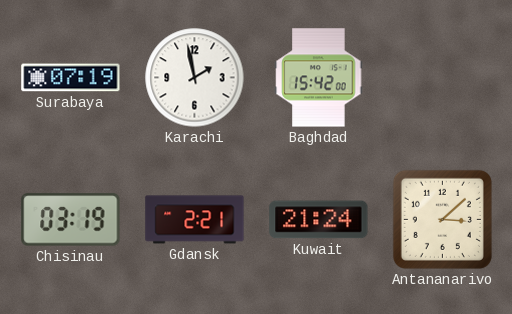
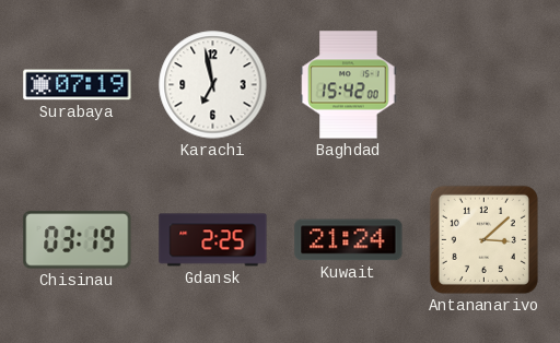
Karachi: 1:58 -> 6:58
Gdansk: 2:21 -> 2:25
